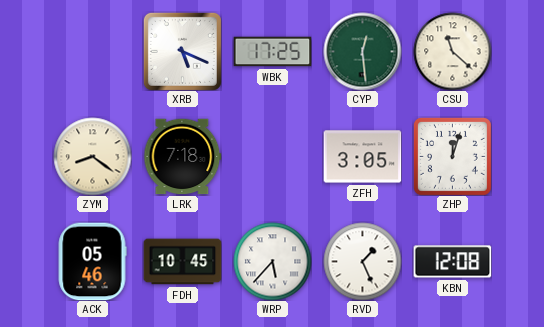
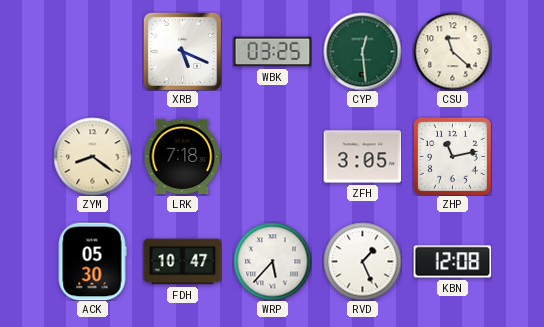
WBK: 17:25 -> 03:25
ZHP: 12:03 -> 11:13
ACK: 05:46 -> 05:30
FDH: 10:45 -> 10:47
